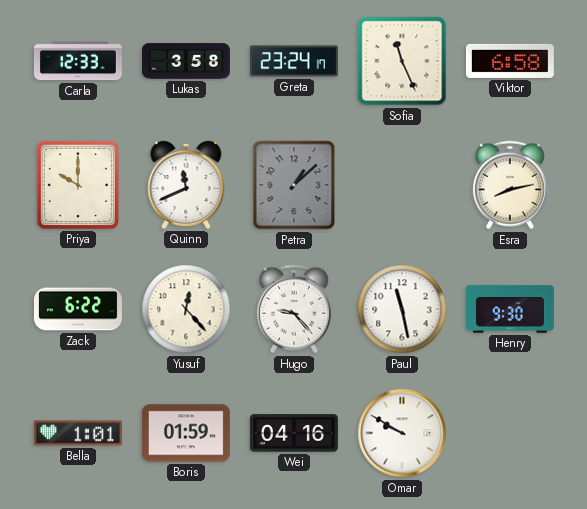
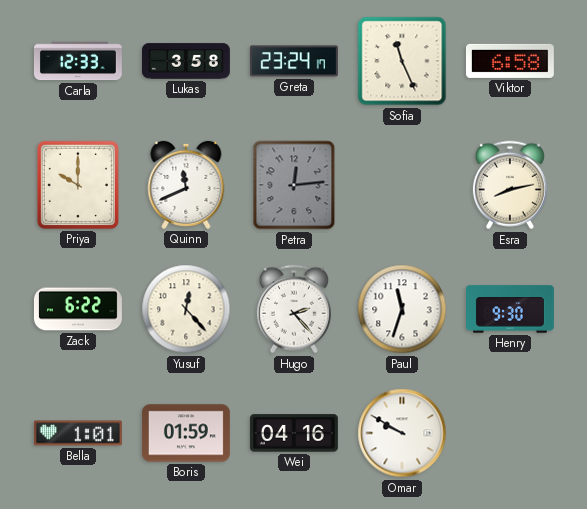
Petra: 1:08 -> 12:14
Hugo: 9:23 -> 2:23
Paul: 11:28 -> 11:33
